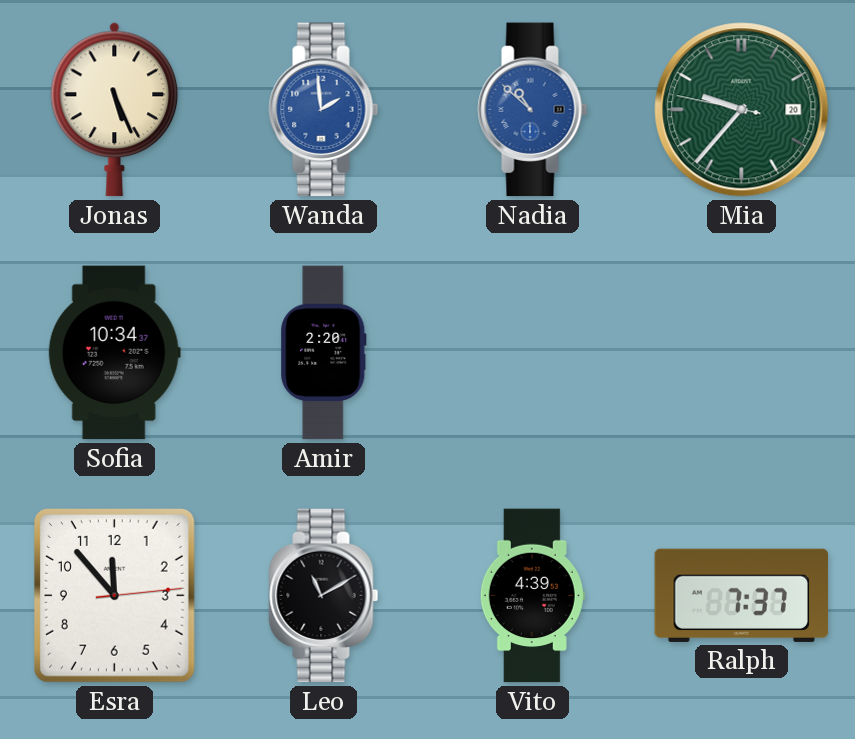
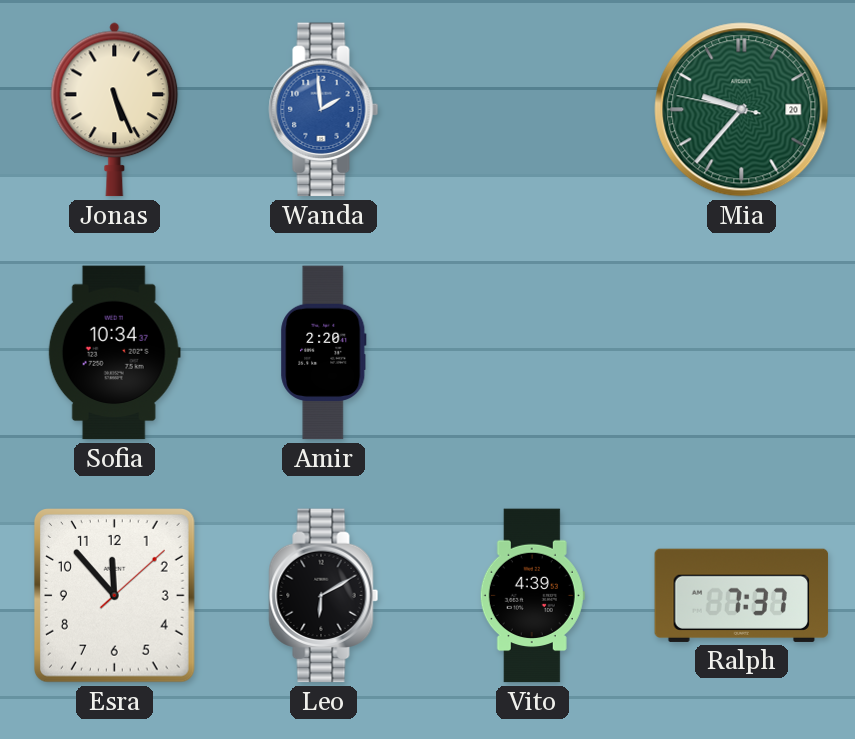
Nadia: 10:52 -> none
Esra: 11:53:14 -> 11:53:08
Leo: 11:10 -> 6:10
